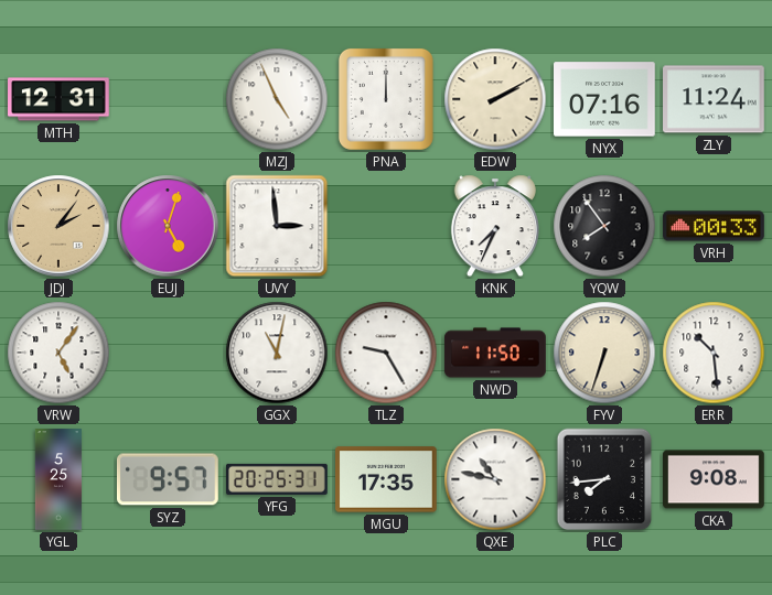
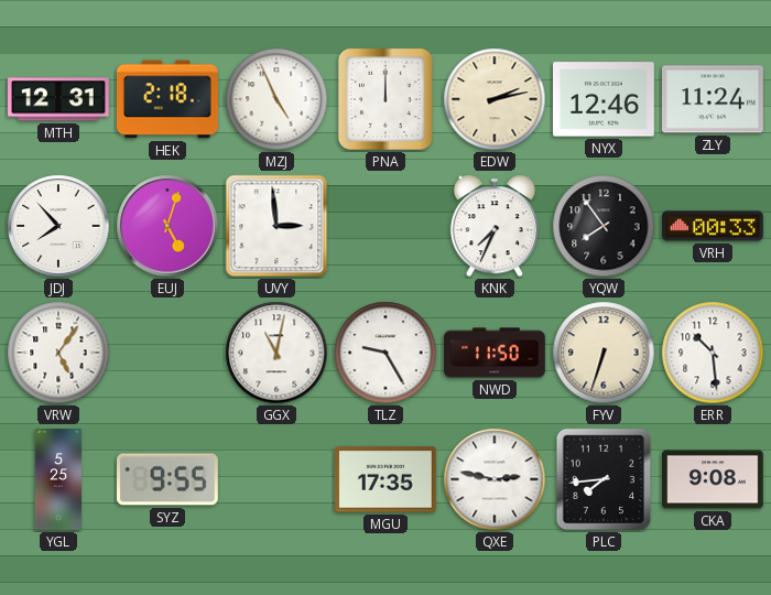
HEK: none -> 2:18
EDW: 2:10 -> 2:13
NYX: 07:16 -> 12:46
JDJ: 2:06 -> 7:53
JDJ dial: champagne -> white
SYZ: 9:57 -> 9:55
YFG: 20:25 -> none
QXE: 10:47 -> 2:47
